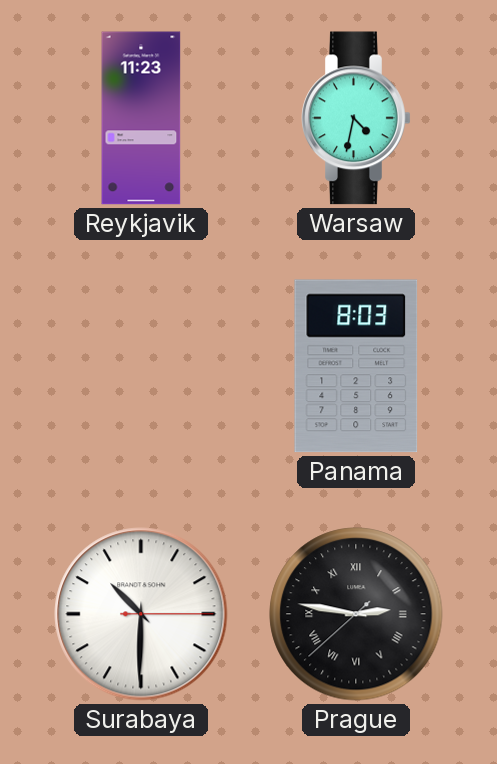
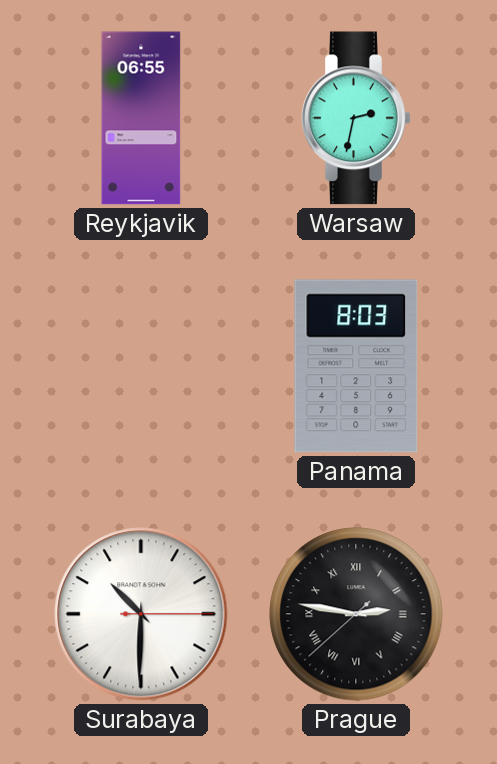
Reykjavik: 11:23 -> 06:55
Warsaw: 4:32 -> 2:32
